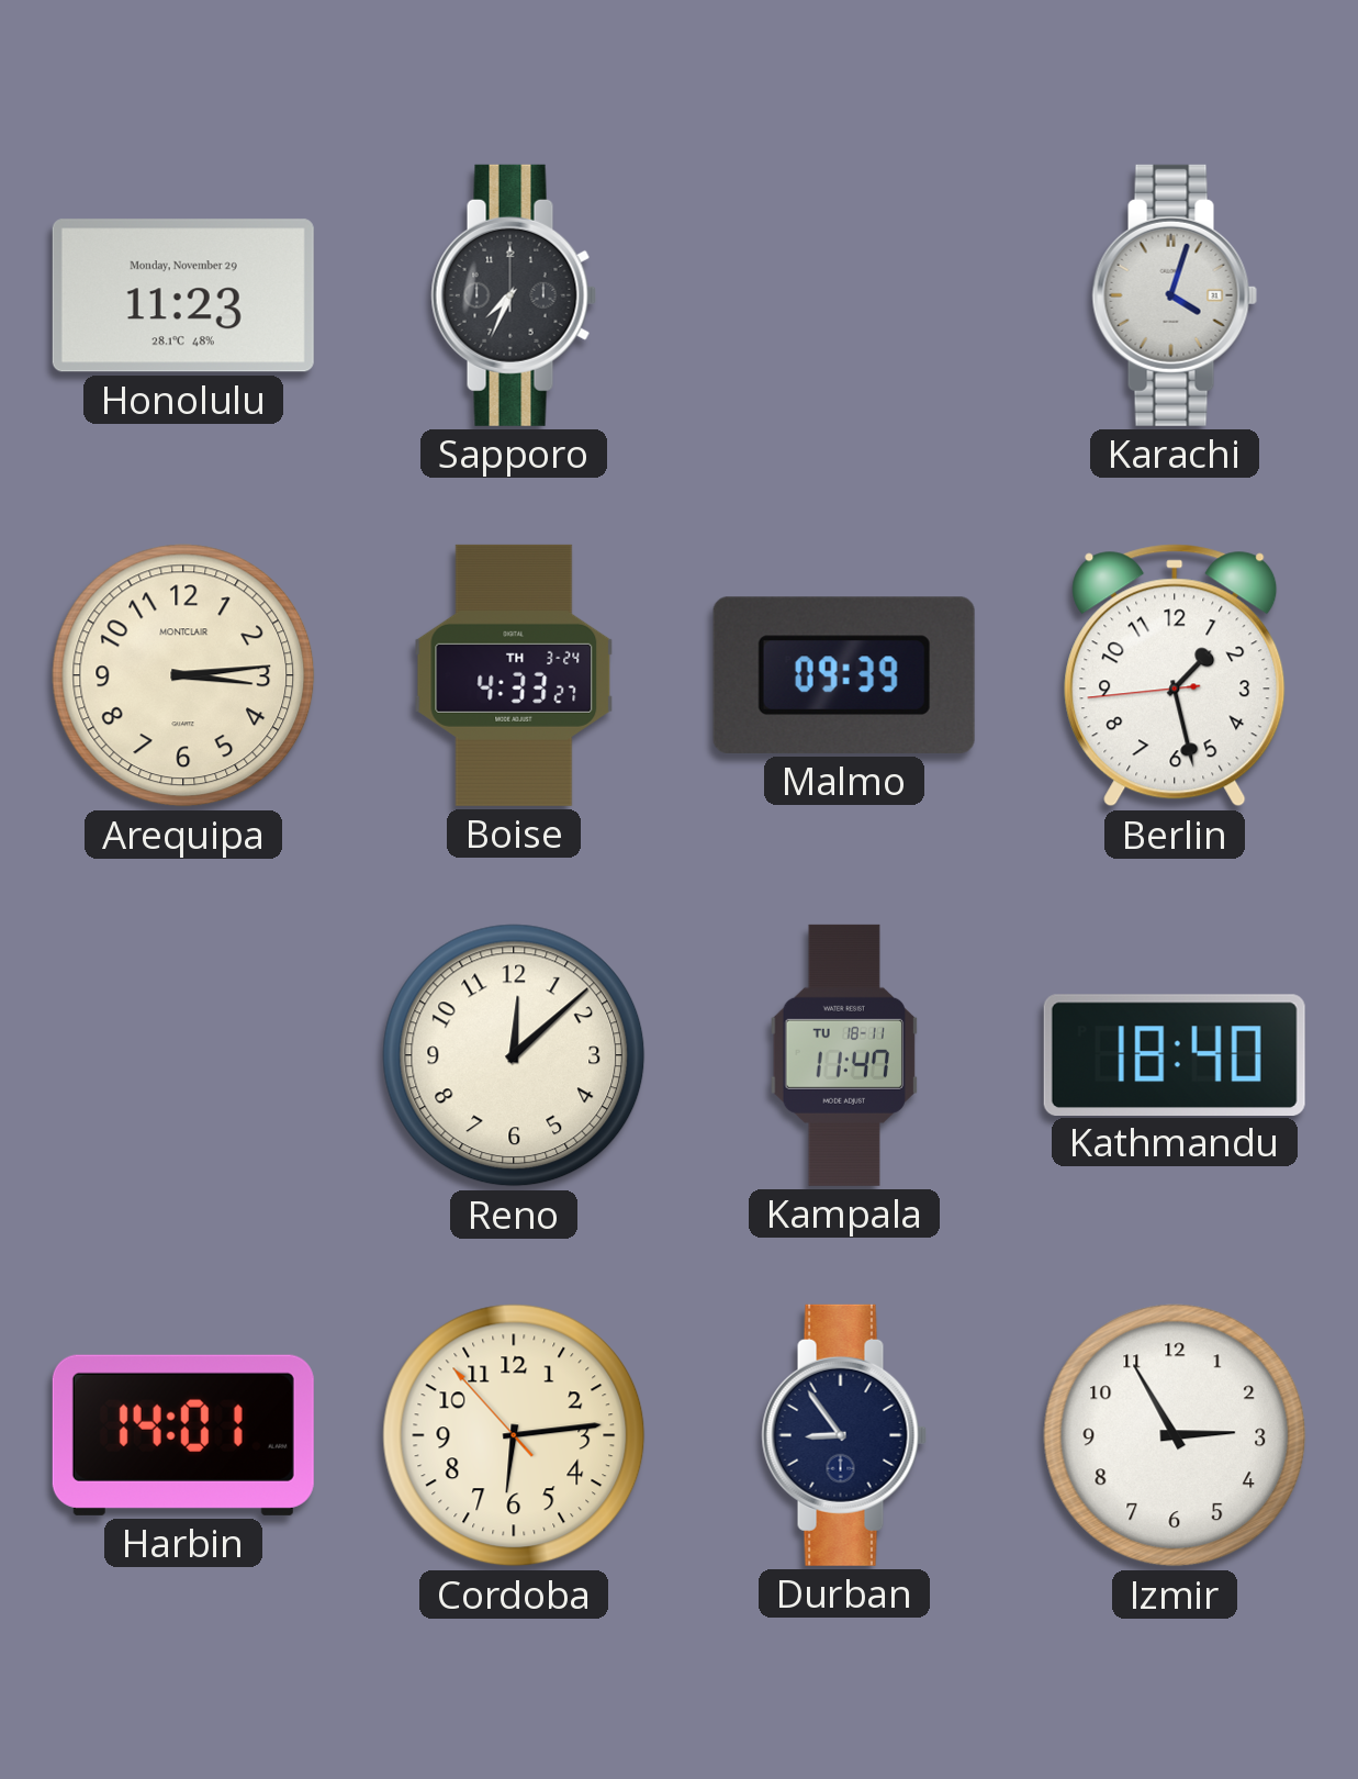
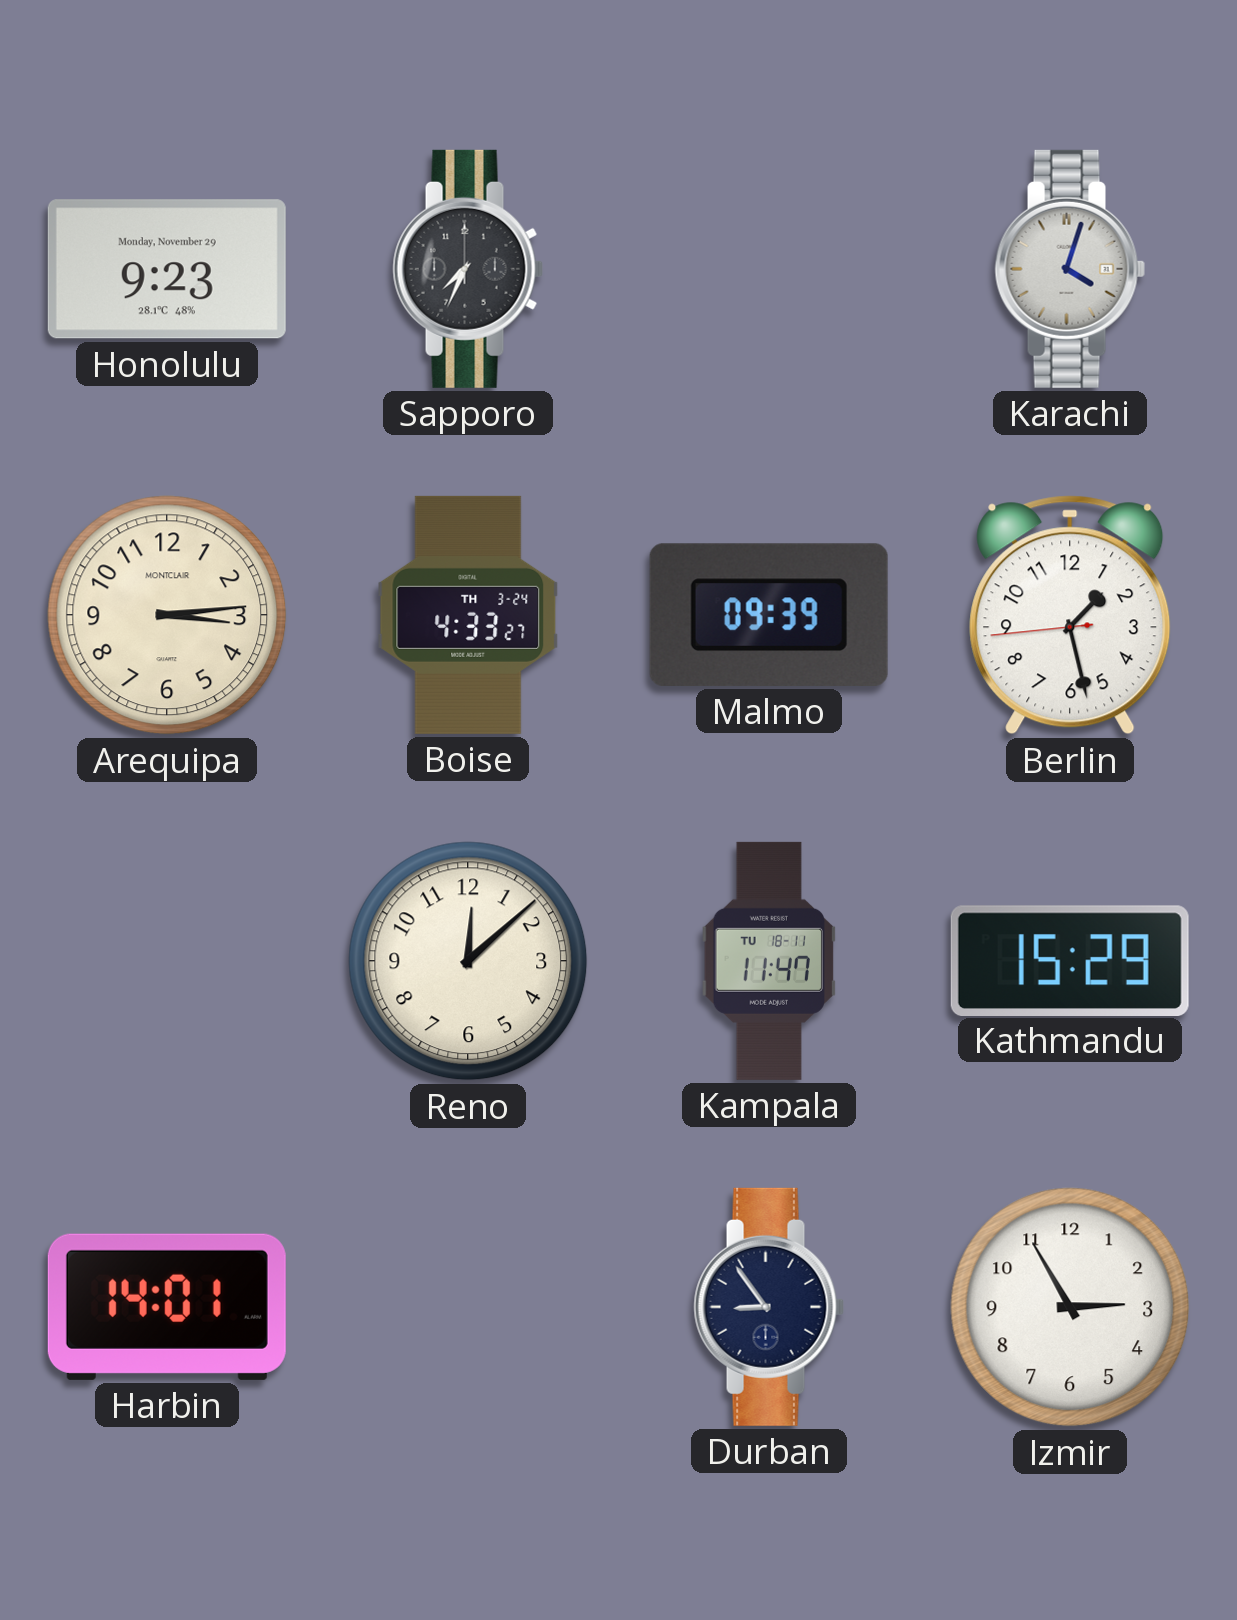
Honolulu: 11:23 -> 9:23
Kathmandu: 18:40 -> 15:29
Cordoba: 6:13 -> none
